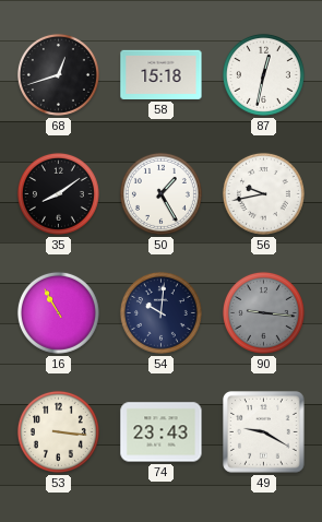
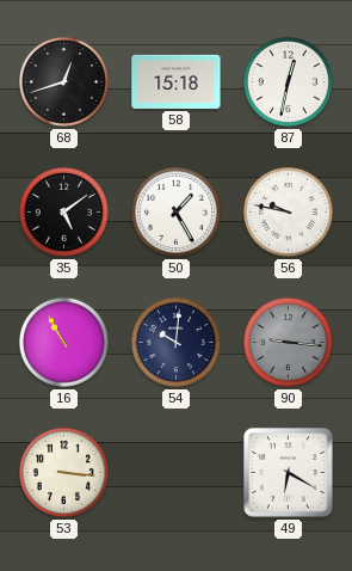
35: 8:09 -> 5:09
56: 9:43 -> 9:47
74: 23:43 -> none
49: 9:20 -> 6:20
